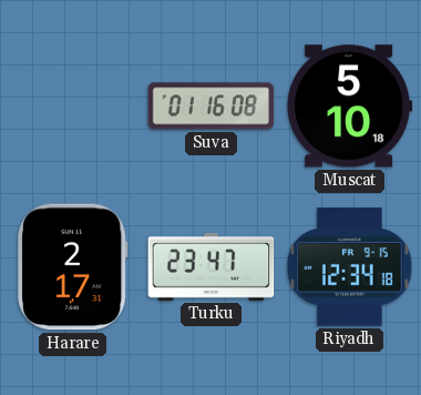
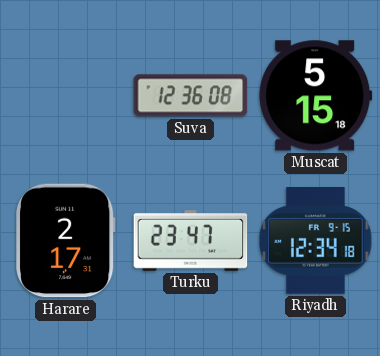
Suva: 01:16 -> 12:36
Muscat: 5:10 -> 5:15
